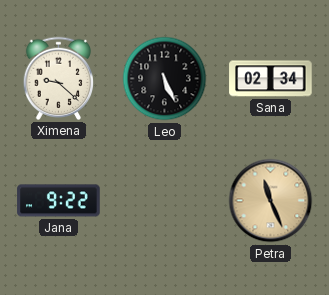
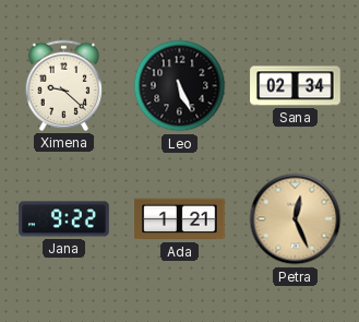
Ada: none -> 1:21
Petra: 11:26 -> 12:26
